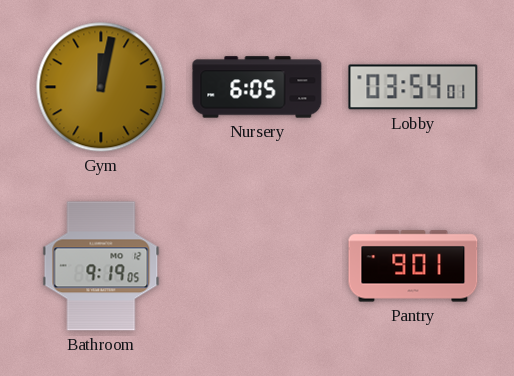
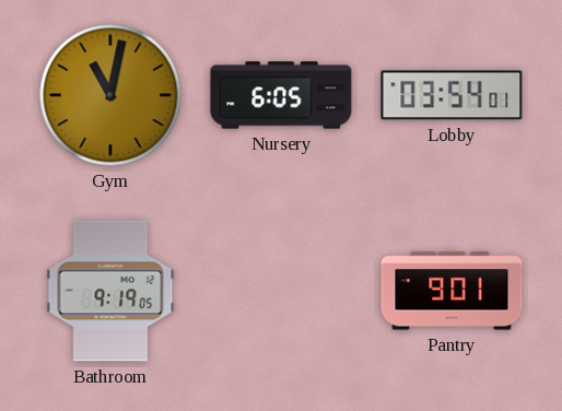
Gym: 12:02 -> 11:02
